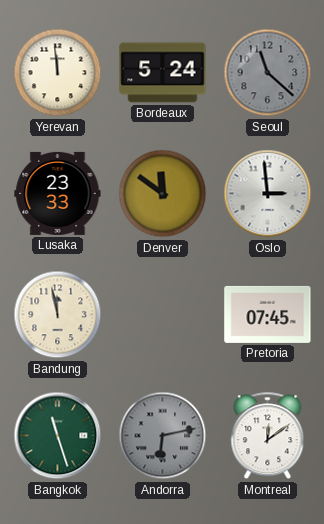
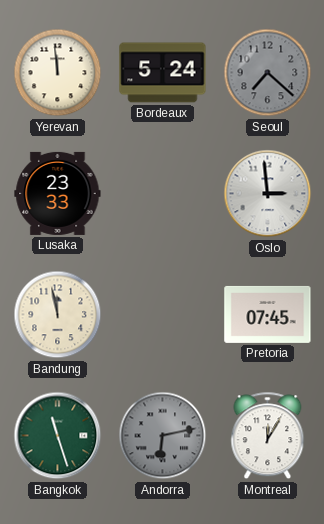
Seoul: 11:22 -> 7:22
Denver: 11:51 -> none
Montreal: 12:09 -> 12:05
